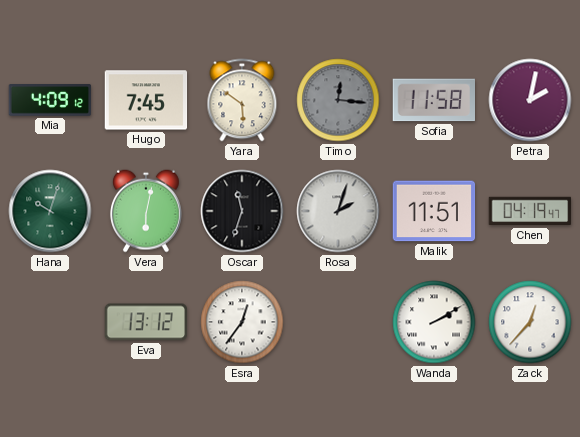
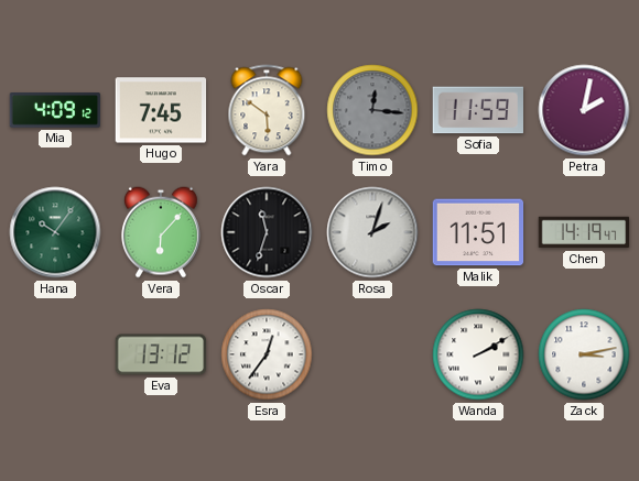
Sofia: 11:58 -> 11:59
Hana: 10:03 -> 10:06
Vera: 6:02 -> 6:07
Chen: 04:19 -> 14:19
Zack: 12:37 -> 3:13
